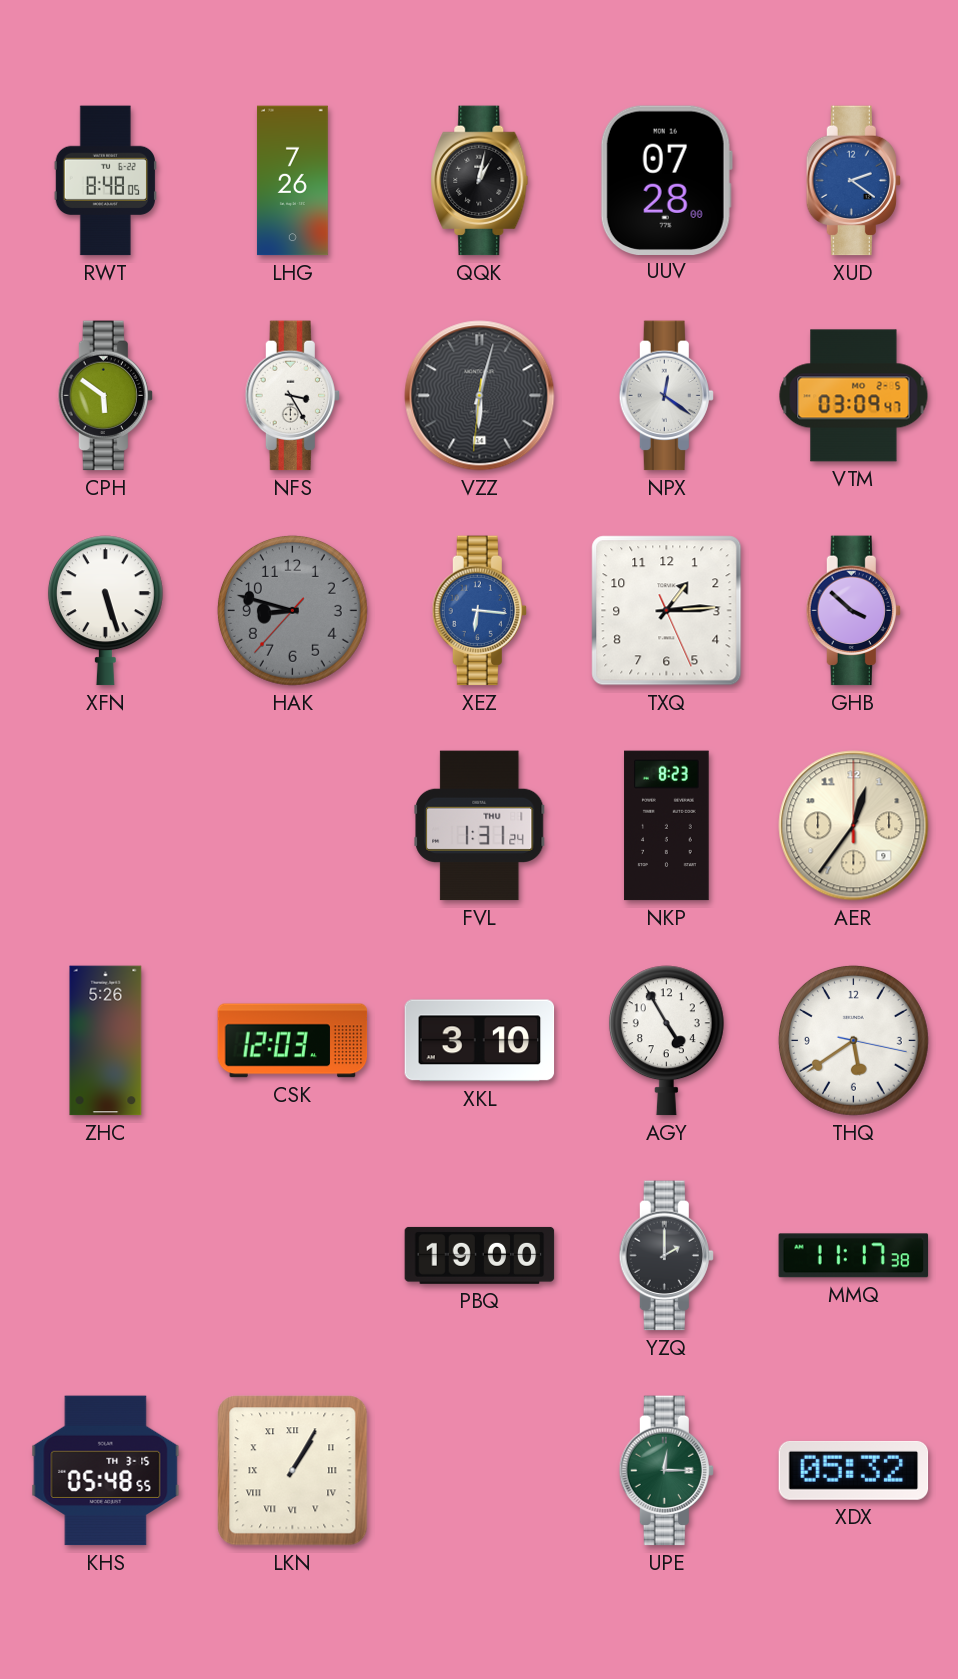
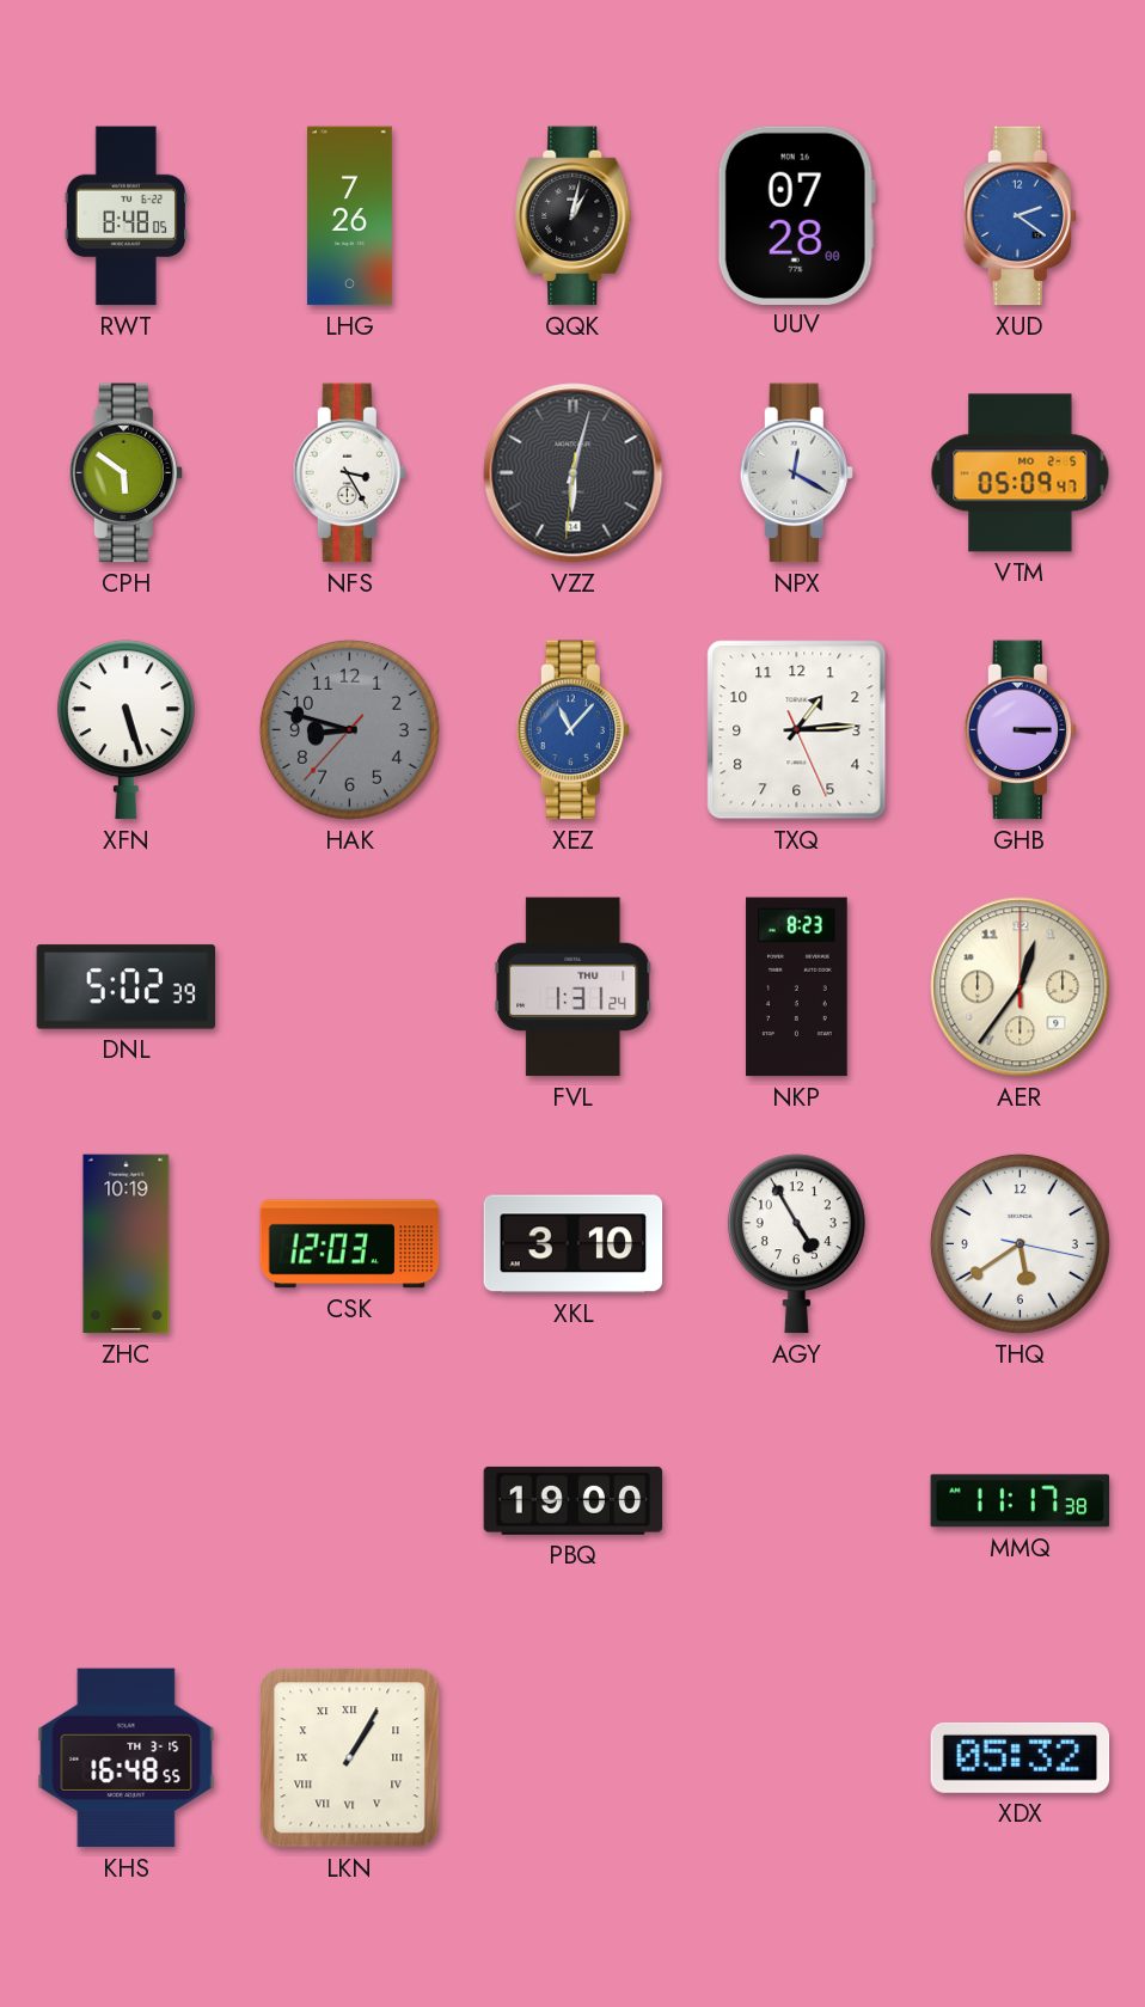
NPX: 12:21 -> 12:20
VTM: 03:09 -> 05:09
XEZ: 6:16 -> 11:07
GHB: 3:52 -> 3:15
DNL: none -> 5:02
ZHC: 5:26 -> 10:19
YZQ: 2:00 -> none
KHS: 05:48 -> 16:48
UPE: 12:15 -> none
